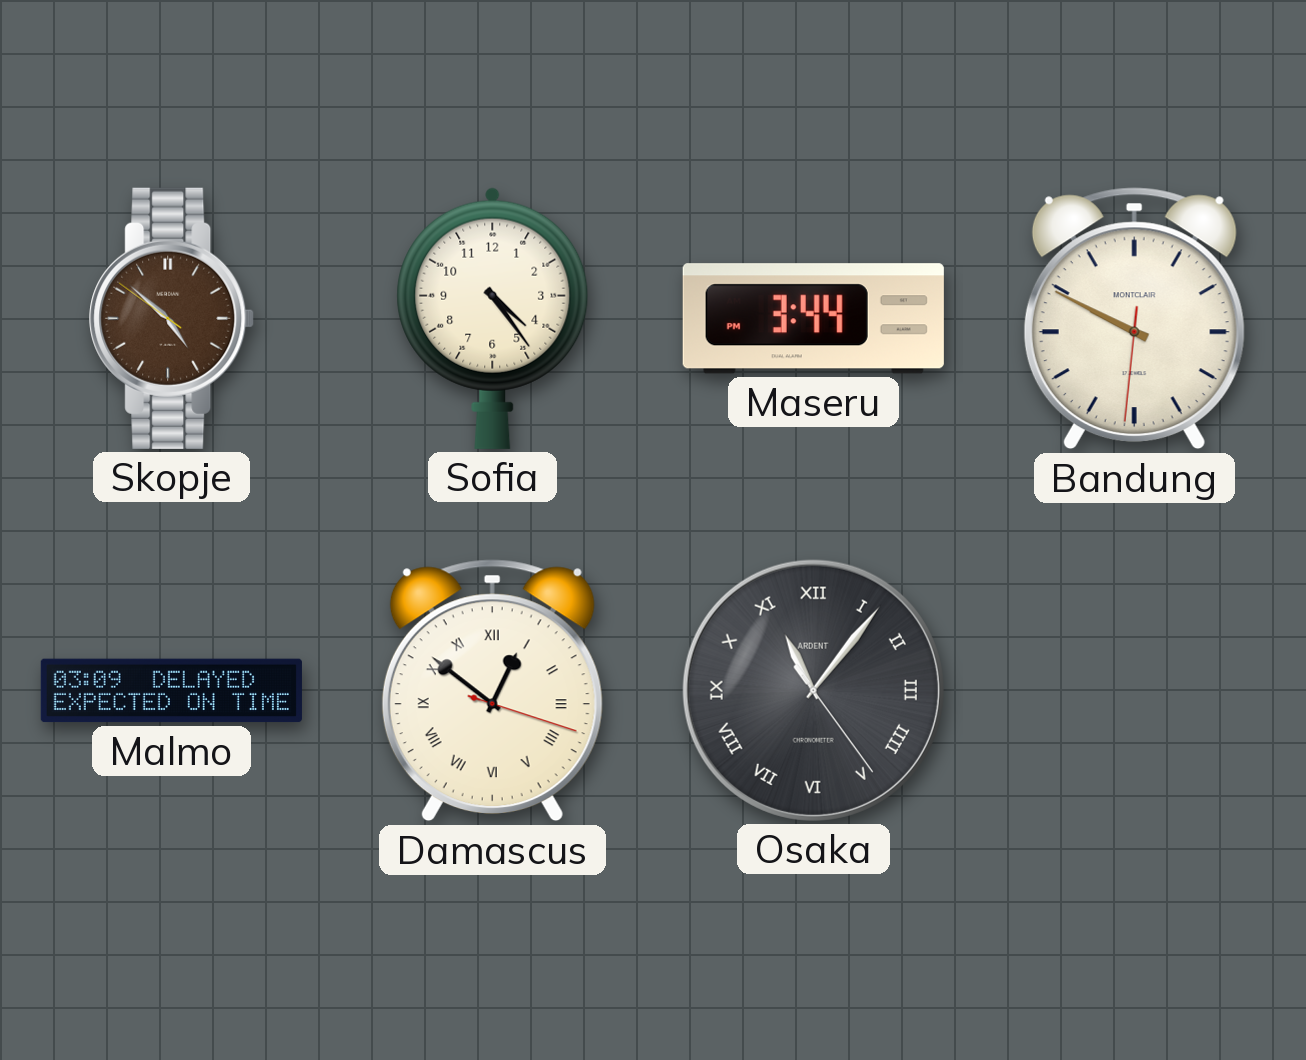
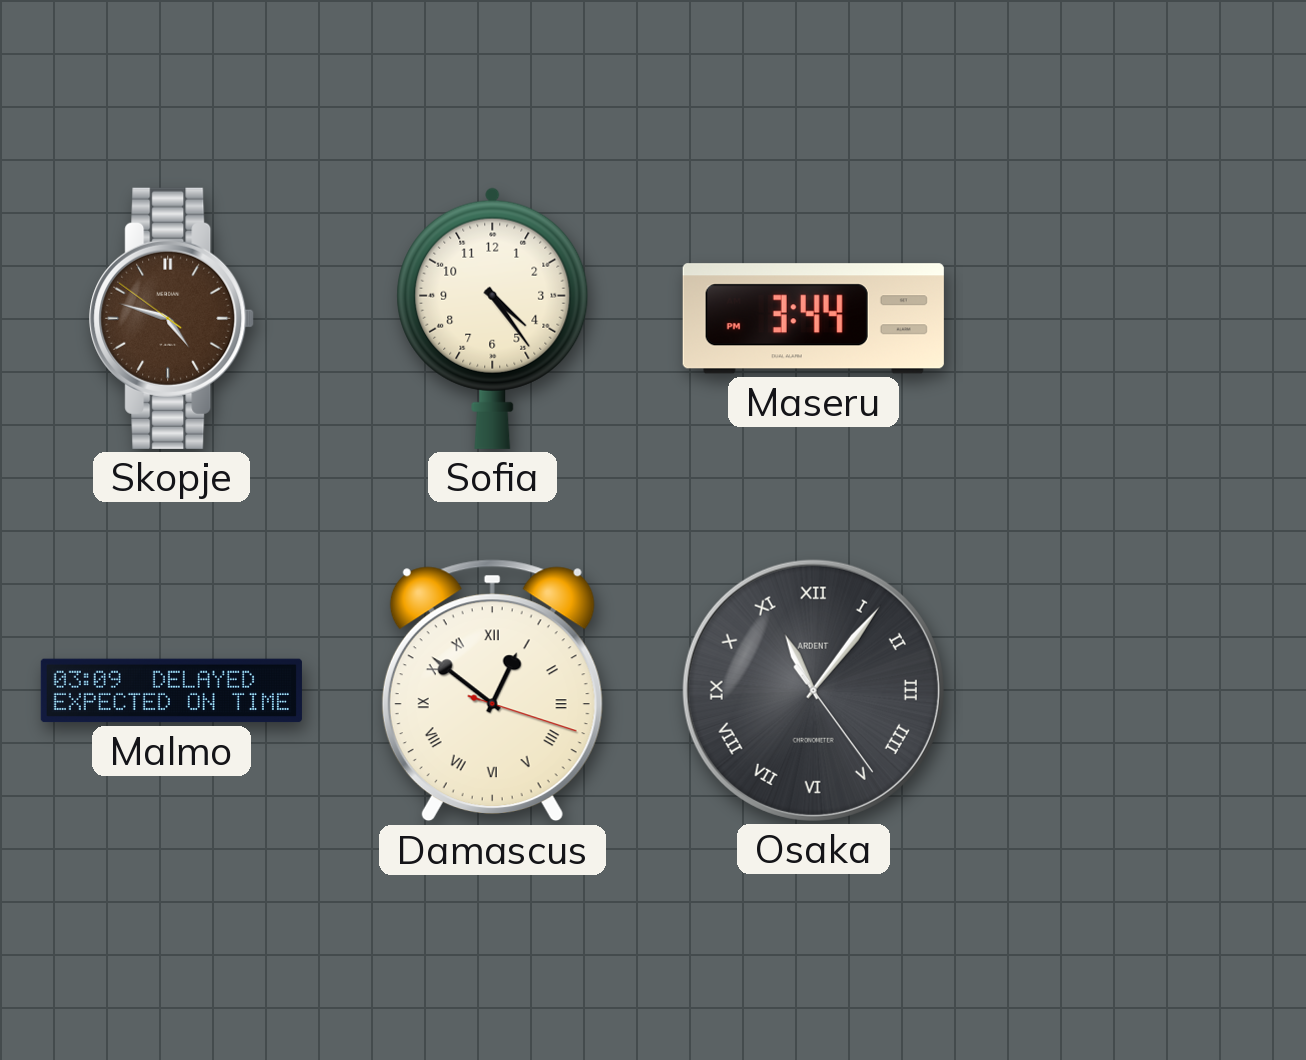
Skopje: 4:51 -> 4:47
Bandung: 9:49 -> none
